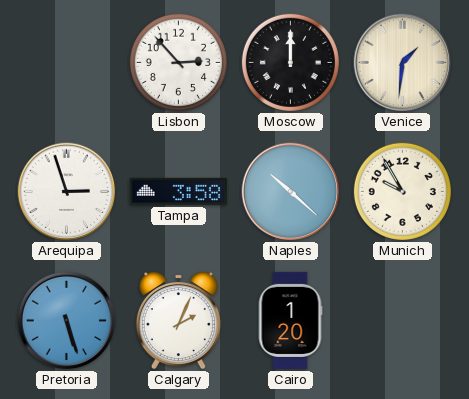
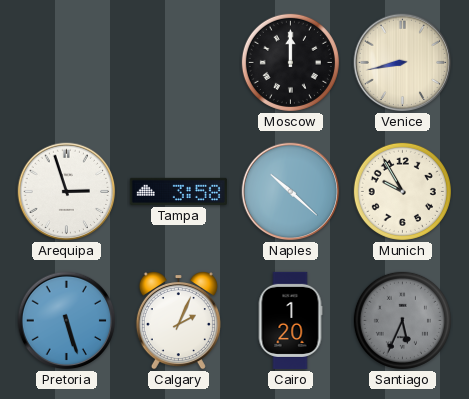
Lisbon: 2:53 -> none
Venice: 1:31 -> 8:43
Santiago: none -> 5:34
